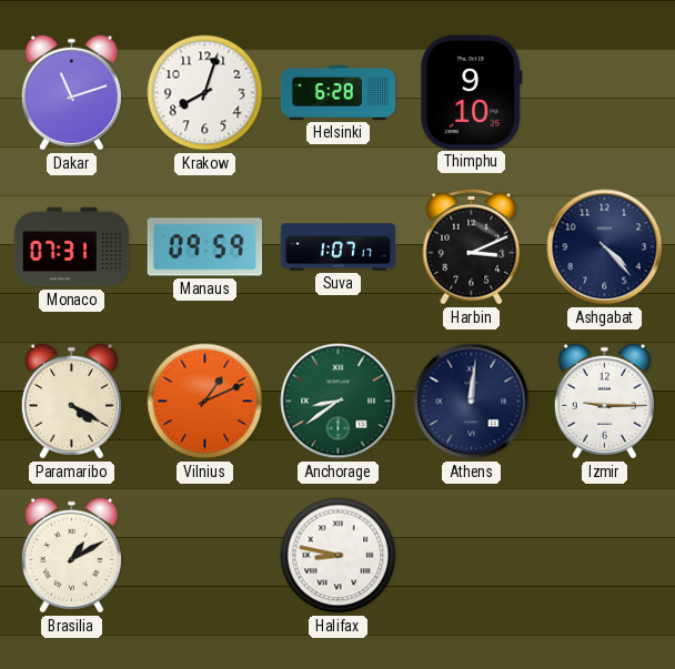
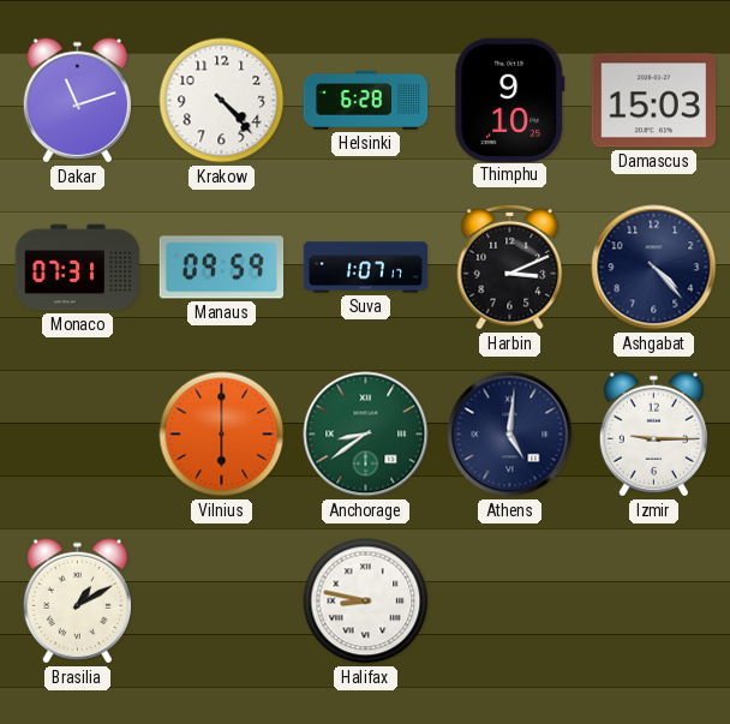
Krakow: 8:03 -> 4:23
Damascus: none -> 15:03
Paramaribo: 4:20 -> none
Vilnius: 1:11 -> 6:00
Athens: 12:01 -> 5:01
